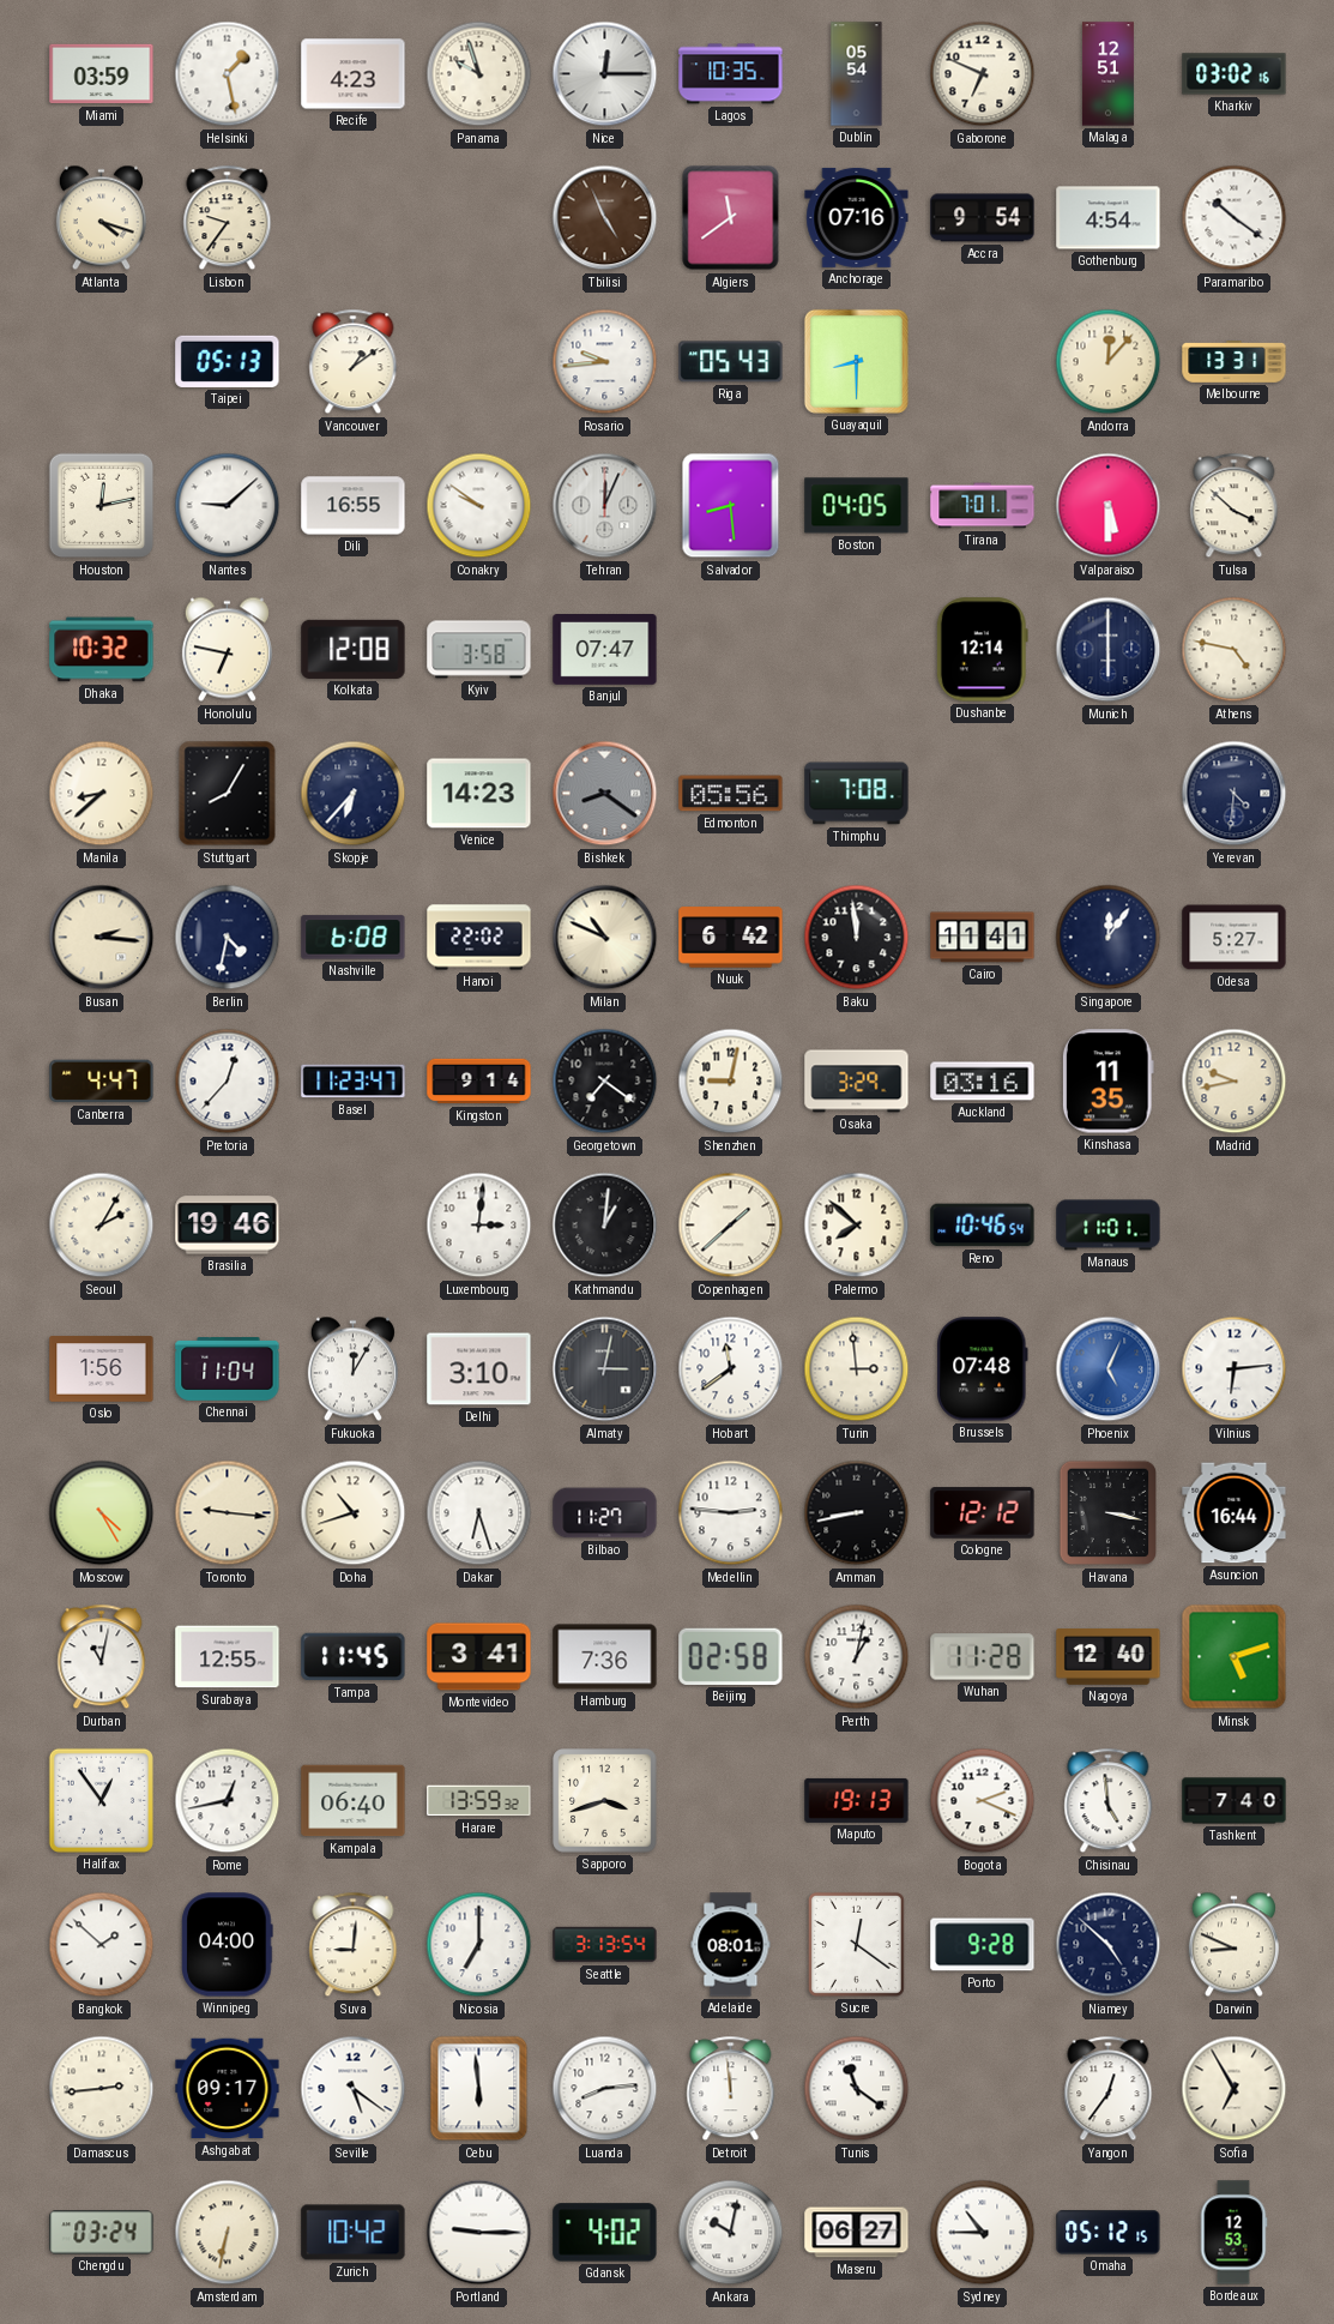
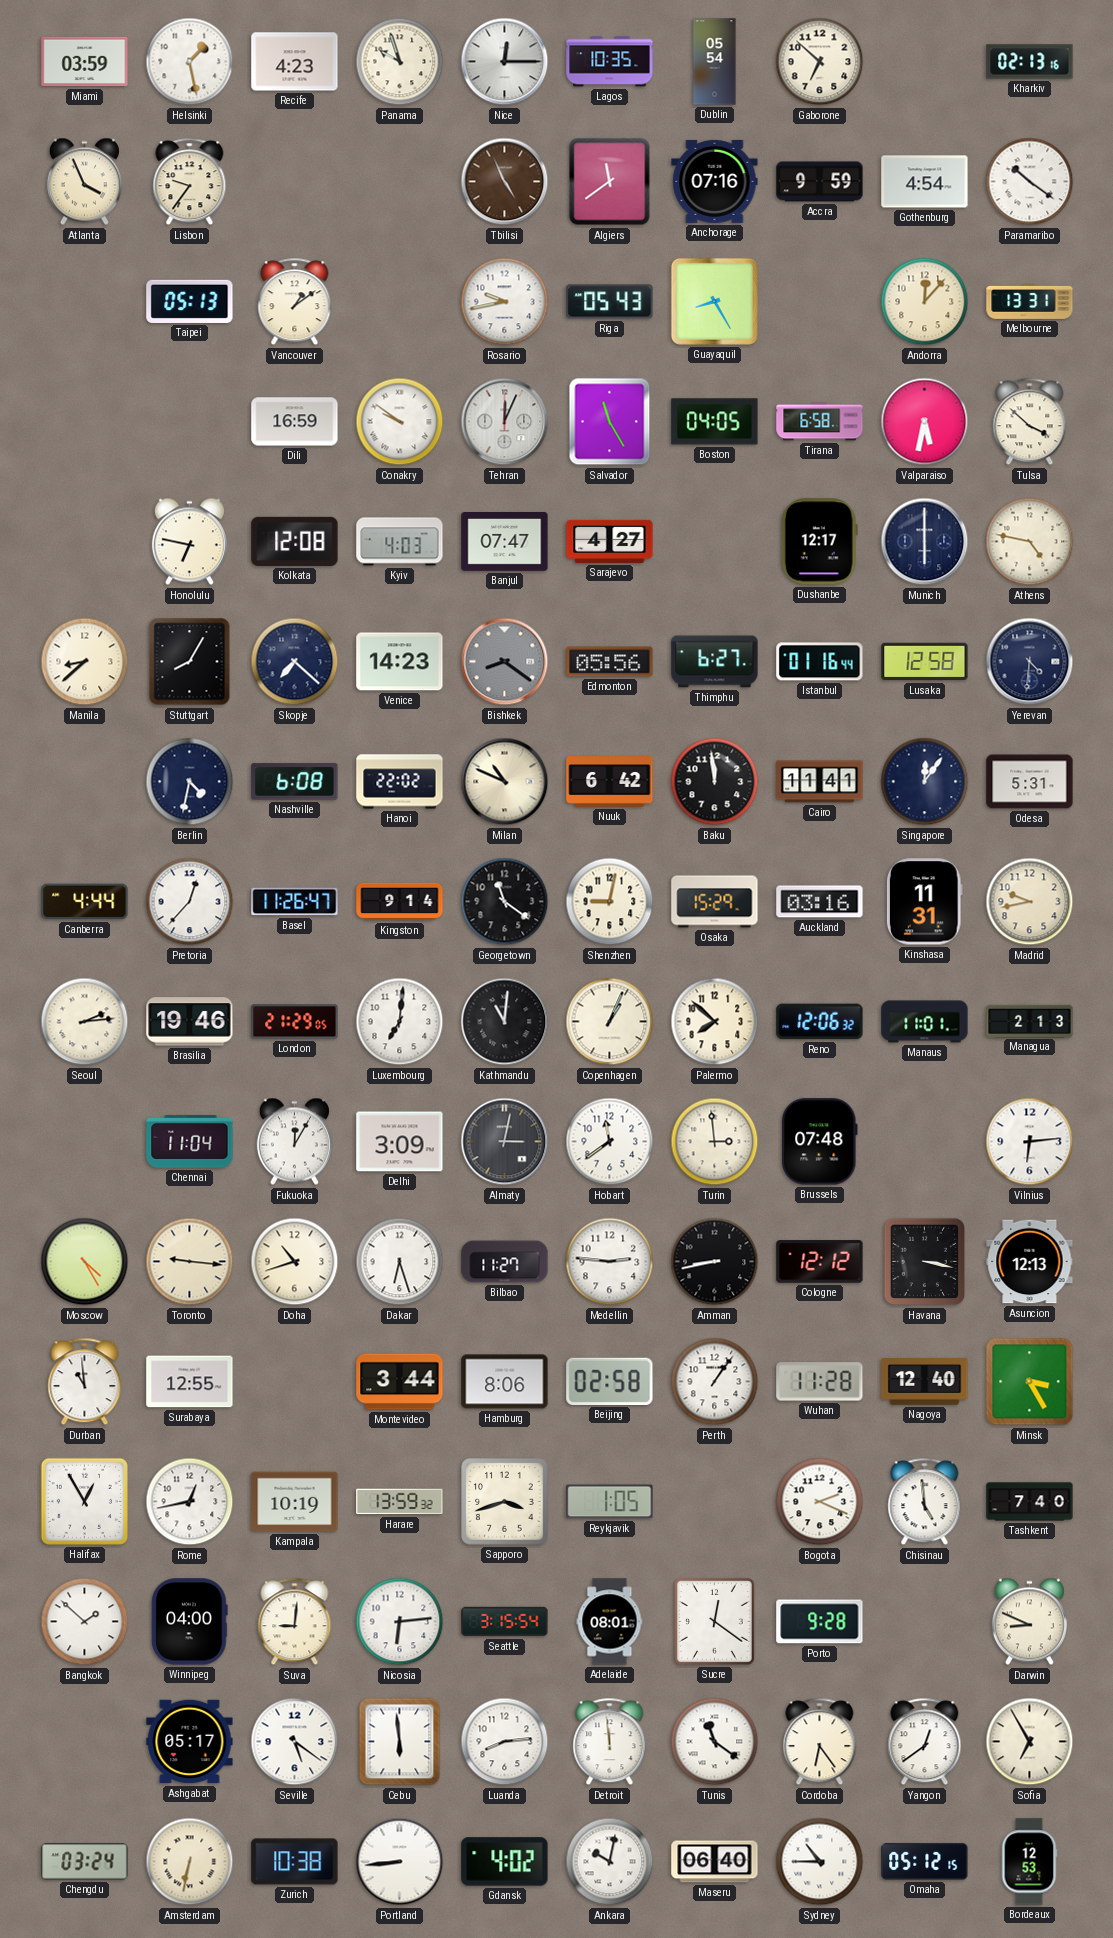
Gaborone: 6:49 -> 6:52
Malaga: 12:51 -> none
Kharkiv: 03:02 -> 02:13
Atlanta: 4:18 -> 3:56
Accra: 9:54 -> 9:59
Rosario: 9:44 -> 9:43
Guayaquil: 8:30 -> 8:25
Houston: 12:13 -> none
Nantes: 9:08 -> none
Dili: 16:55 -> 16:59
Salvador: 8:29 -> 11:25
Tirana: 7:01 -> 6:58
Valparaiso: 5:30 -> 5:32
Dhaka: 10:32 -> none
Kyiv: 3:58 -> 4:03
Sarajevo: none -> 4:27
Dushanbe: 12:14 -> 12:17
Skopje: 6:37 -> 7:22
Thimphu: 7:08 -> 6:27
Istanbul: none -> 01:16
Lusaka: none -> 12:58
Busan: 2:16 -> none
Odesa: 5:27 -> 5:31
Canberra: 4:47 -> 4:44
Basel: 11:23 -> 11:26
Georgetown: 7:21 -> 11:21
Osaka: 3:29 -> 15:29
Kinshasa: 11:35 -> 11:31
Seoul: 2:05 -> 2:14
London: none -> 21:29
Luxembourg: 3:01 -> 7:01
Kathmandu: 1:01 -> 11:01
Copenhagen: 1:38 -> 1:04
Reno: 10:46 -> 12:06
Managua: none -> 2:13
Oslo: 1:56 -> none
Delhi: 3:10 -> 3:09
Phoenix: 5:04 -> none
Asuncion: 16:44 -> 12:13
Durban: 11:02 -> 10:59
Tampa: 11:45 -> none
Montevideo: 3:41 -> 3:44
Hamburg: 7:36 -> 8:06
Perth: 1:02 -> 1:06
Minsk: 5:12 -> 3:25
Halifax: 12:54 -> 12:55
Kampala: 06:40 -> 10:19
Reykjavik: none -> 1:05
Maputo: 19:13 -> none
Nicosia: 7:00 -> 6:14
Seattle: 3:13 -> 3:15
Niamey: 4:52 -> none
Damascus: 2:44 -> none
Ashgabat: 09:17 -> 05:17
Cordoba: none -> 6:24
Yangon: 12:36 -> 12:39
Zurich: 10:42 -> 10:38
Portland: 9:15 -> 8:44
Maseru: 06:27 -> 06:40
